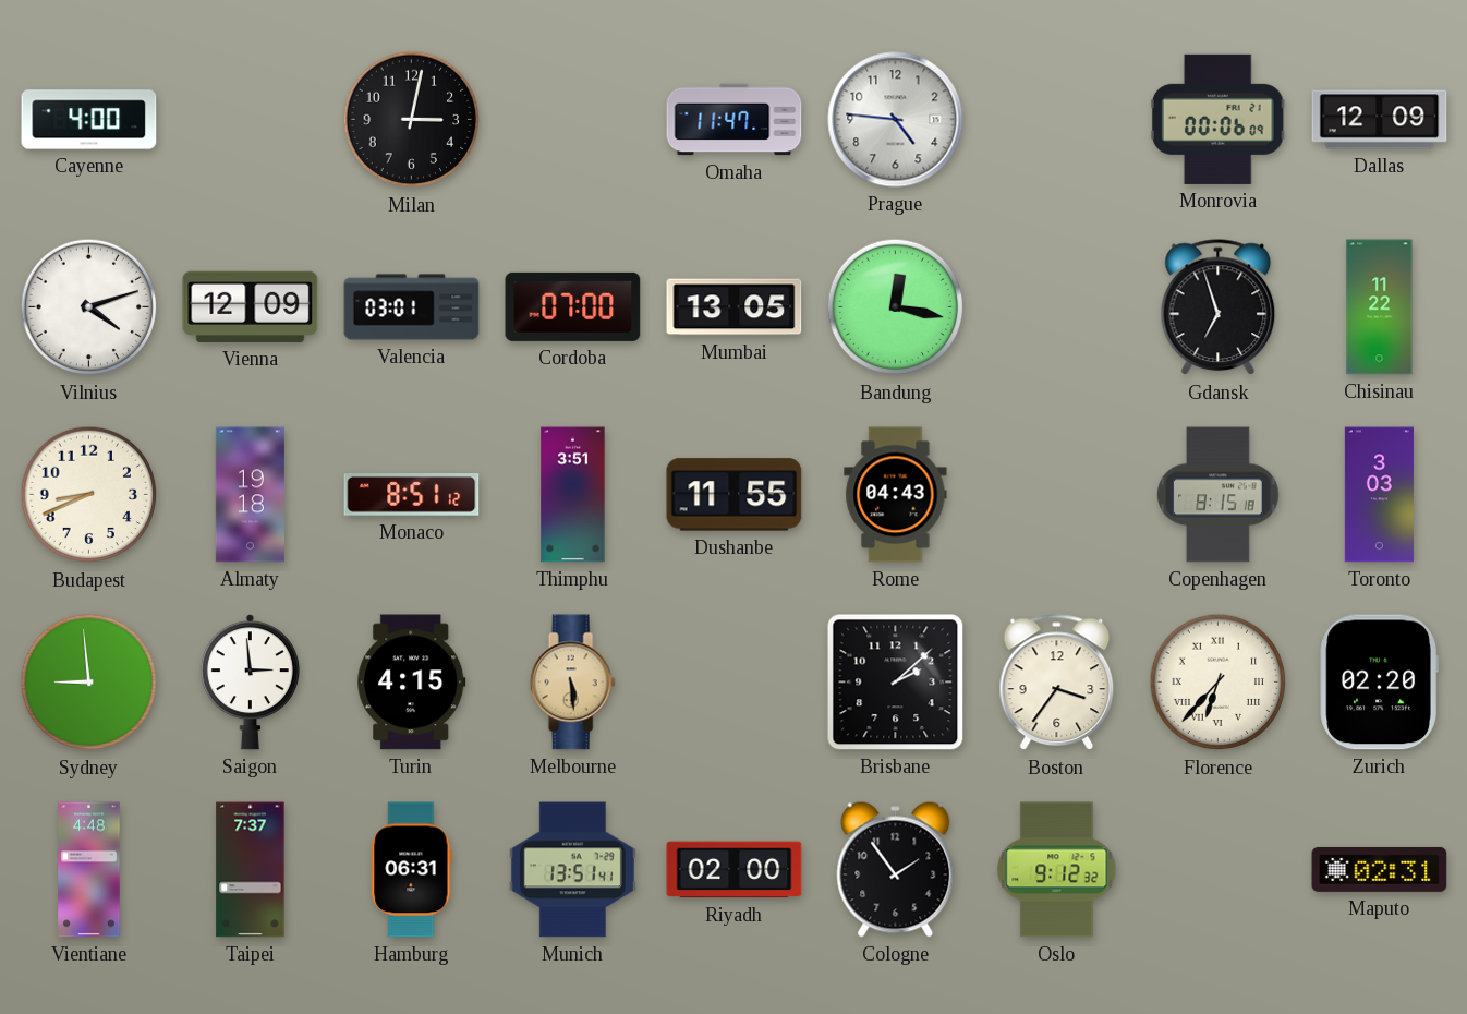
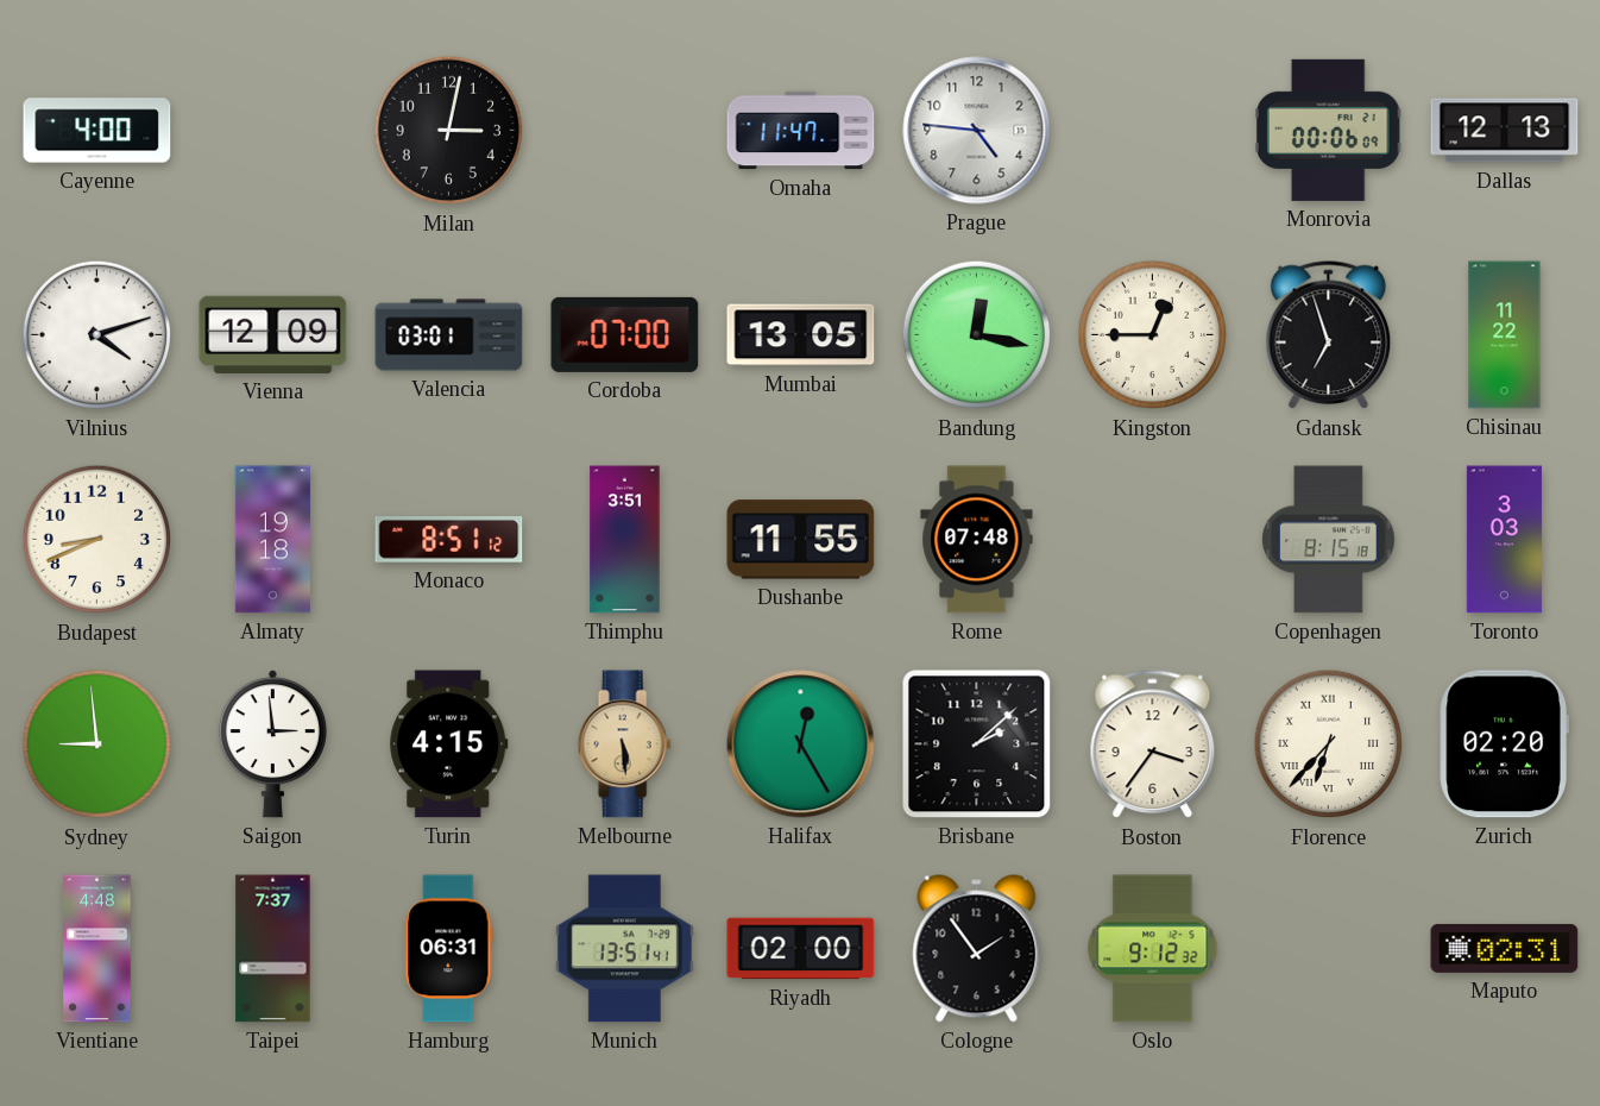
Dallas: 12:09 -> 12:13
Kingston: none -> 12:45
Rome: 04:43 -> 07:48
Halifax: none -> 12:25
